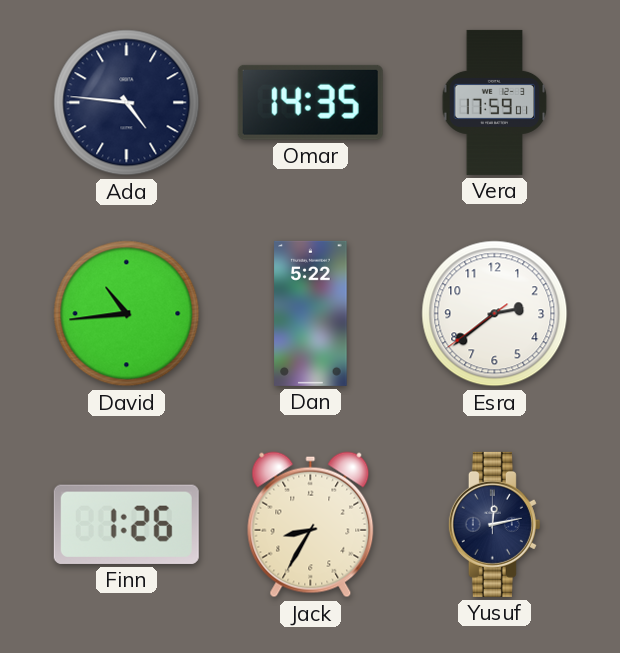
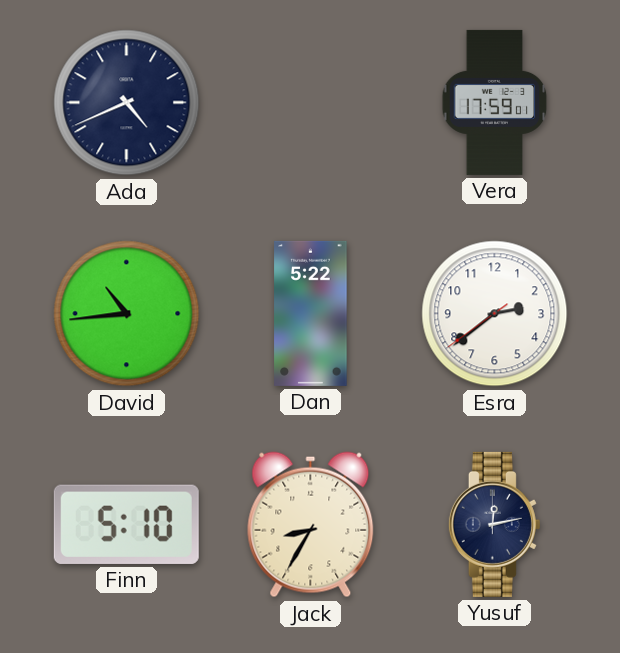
Ada: 4:46 -> 4:41
Omar: 14:35 -> none
Finn: 1:26 -> 5:10
